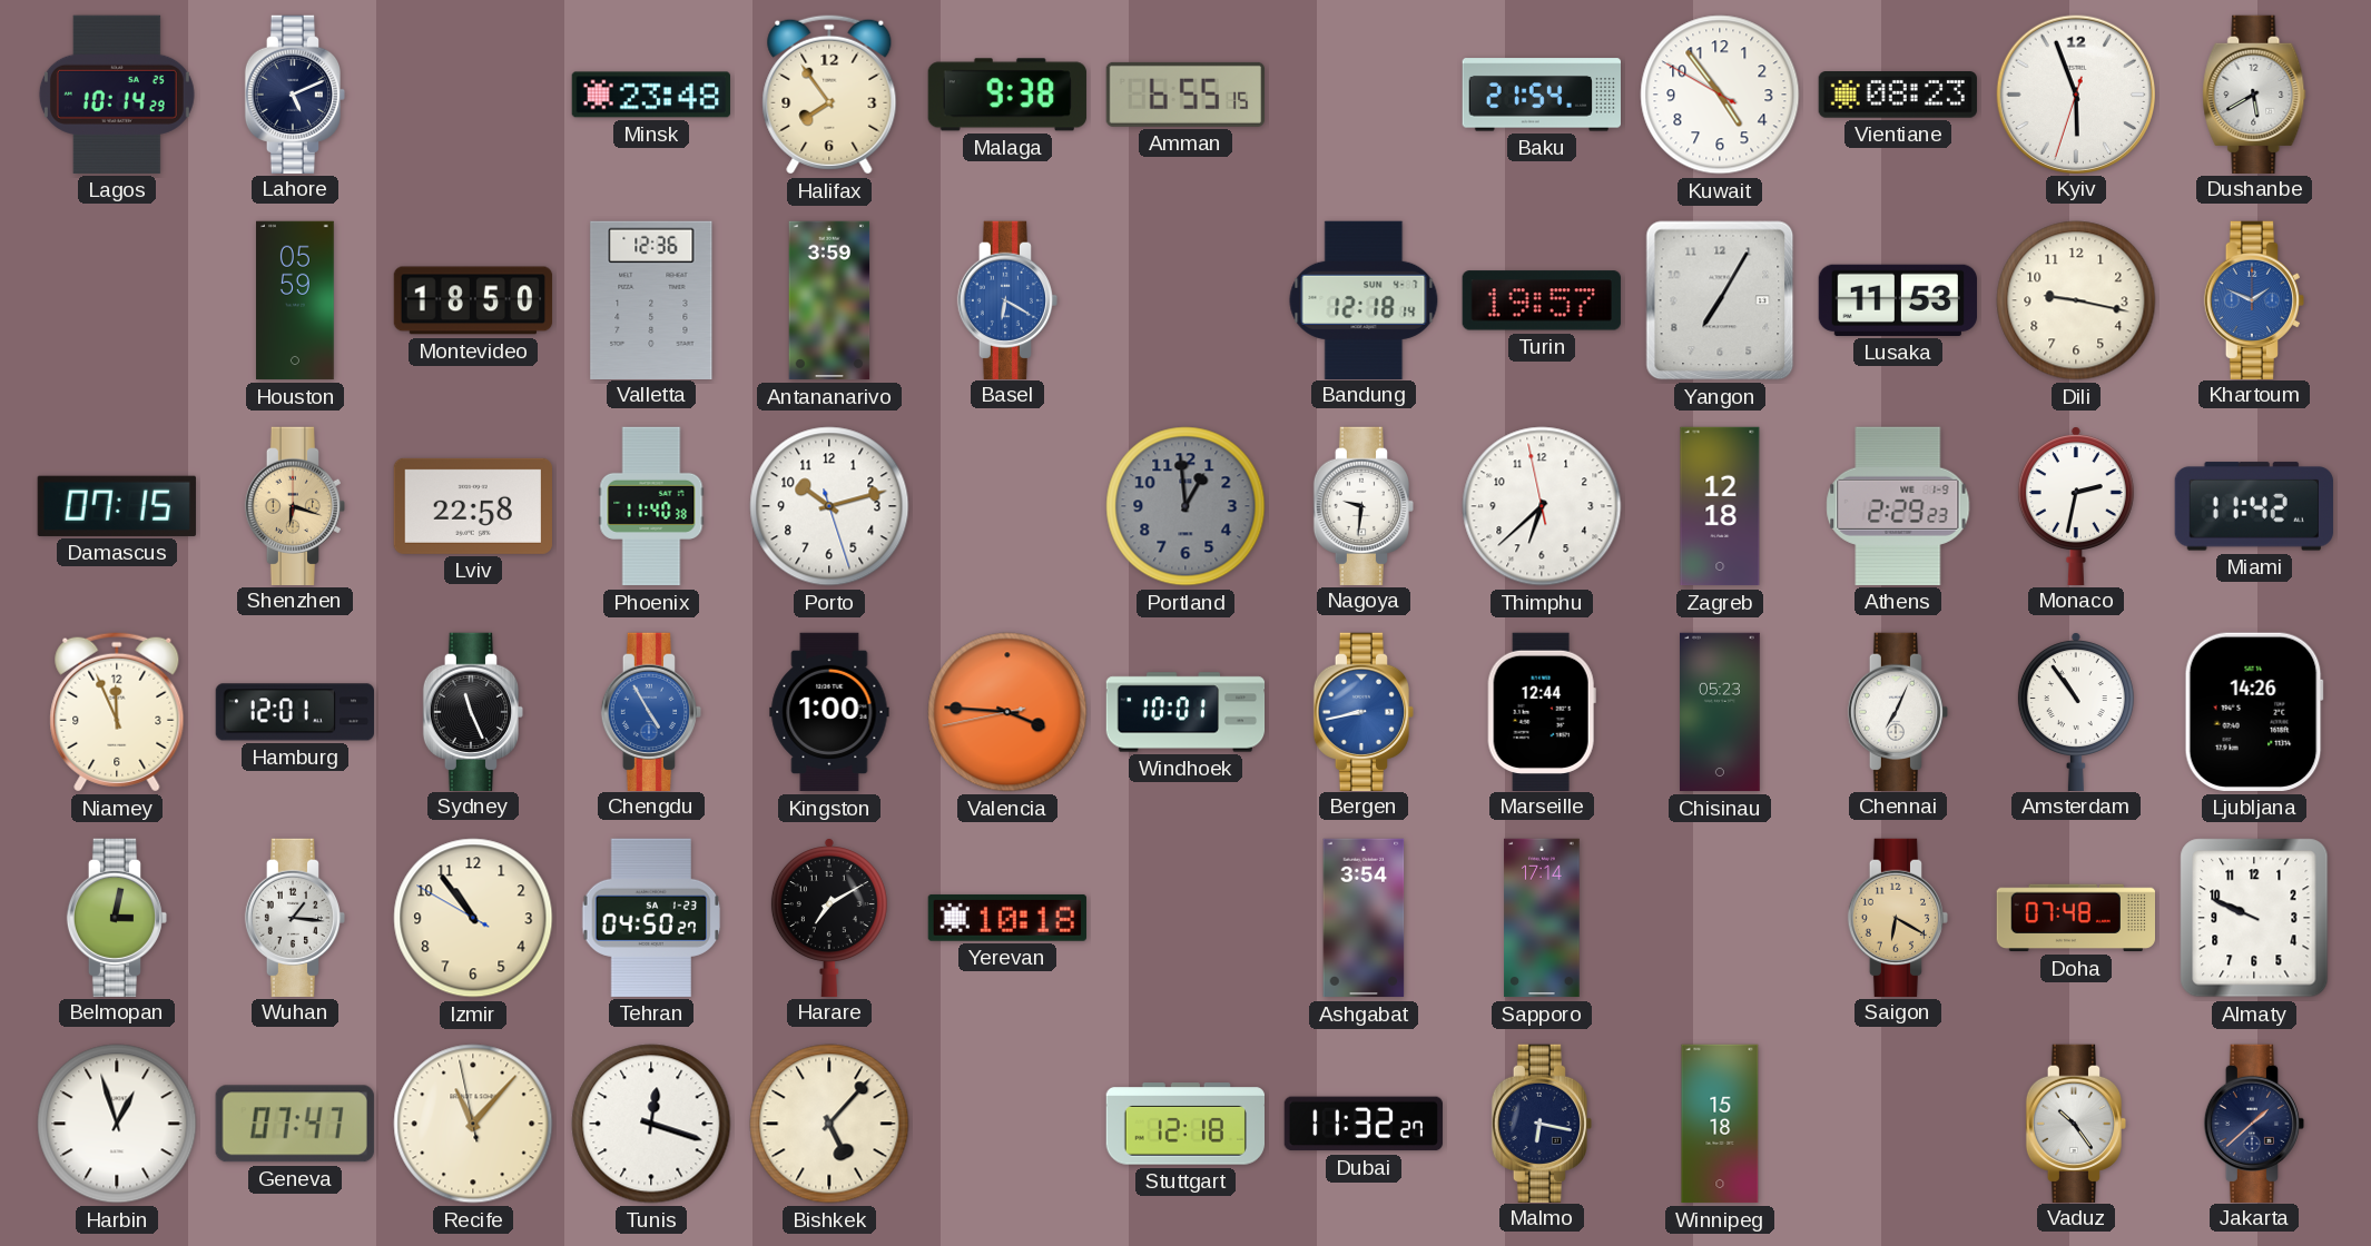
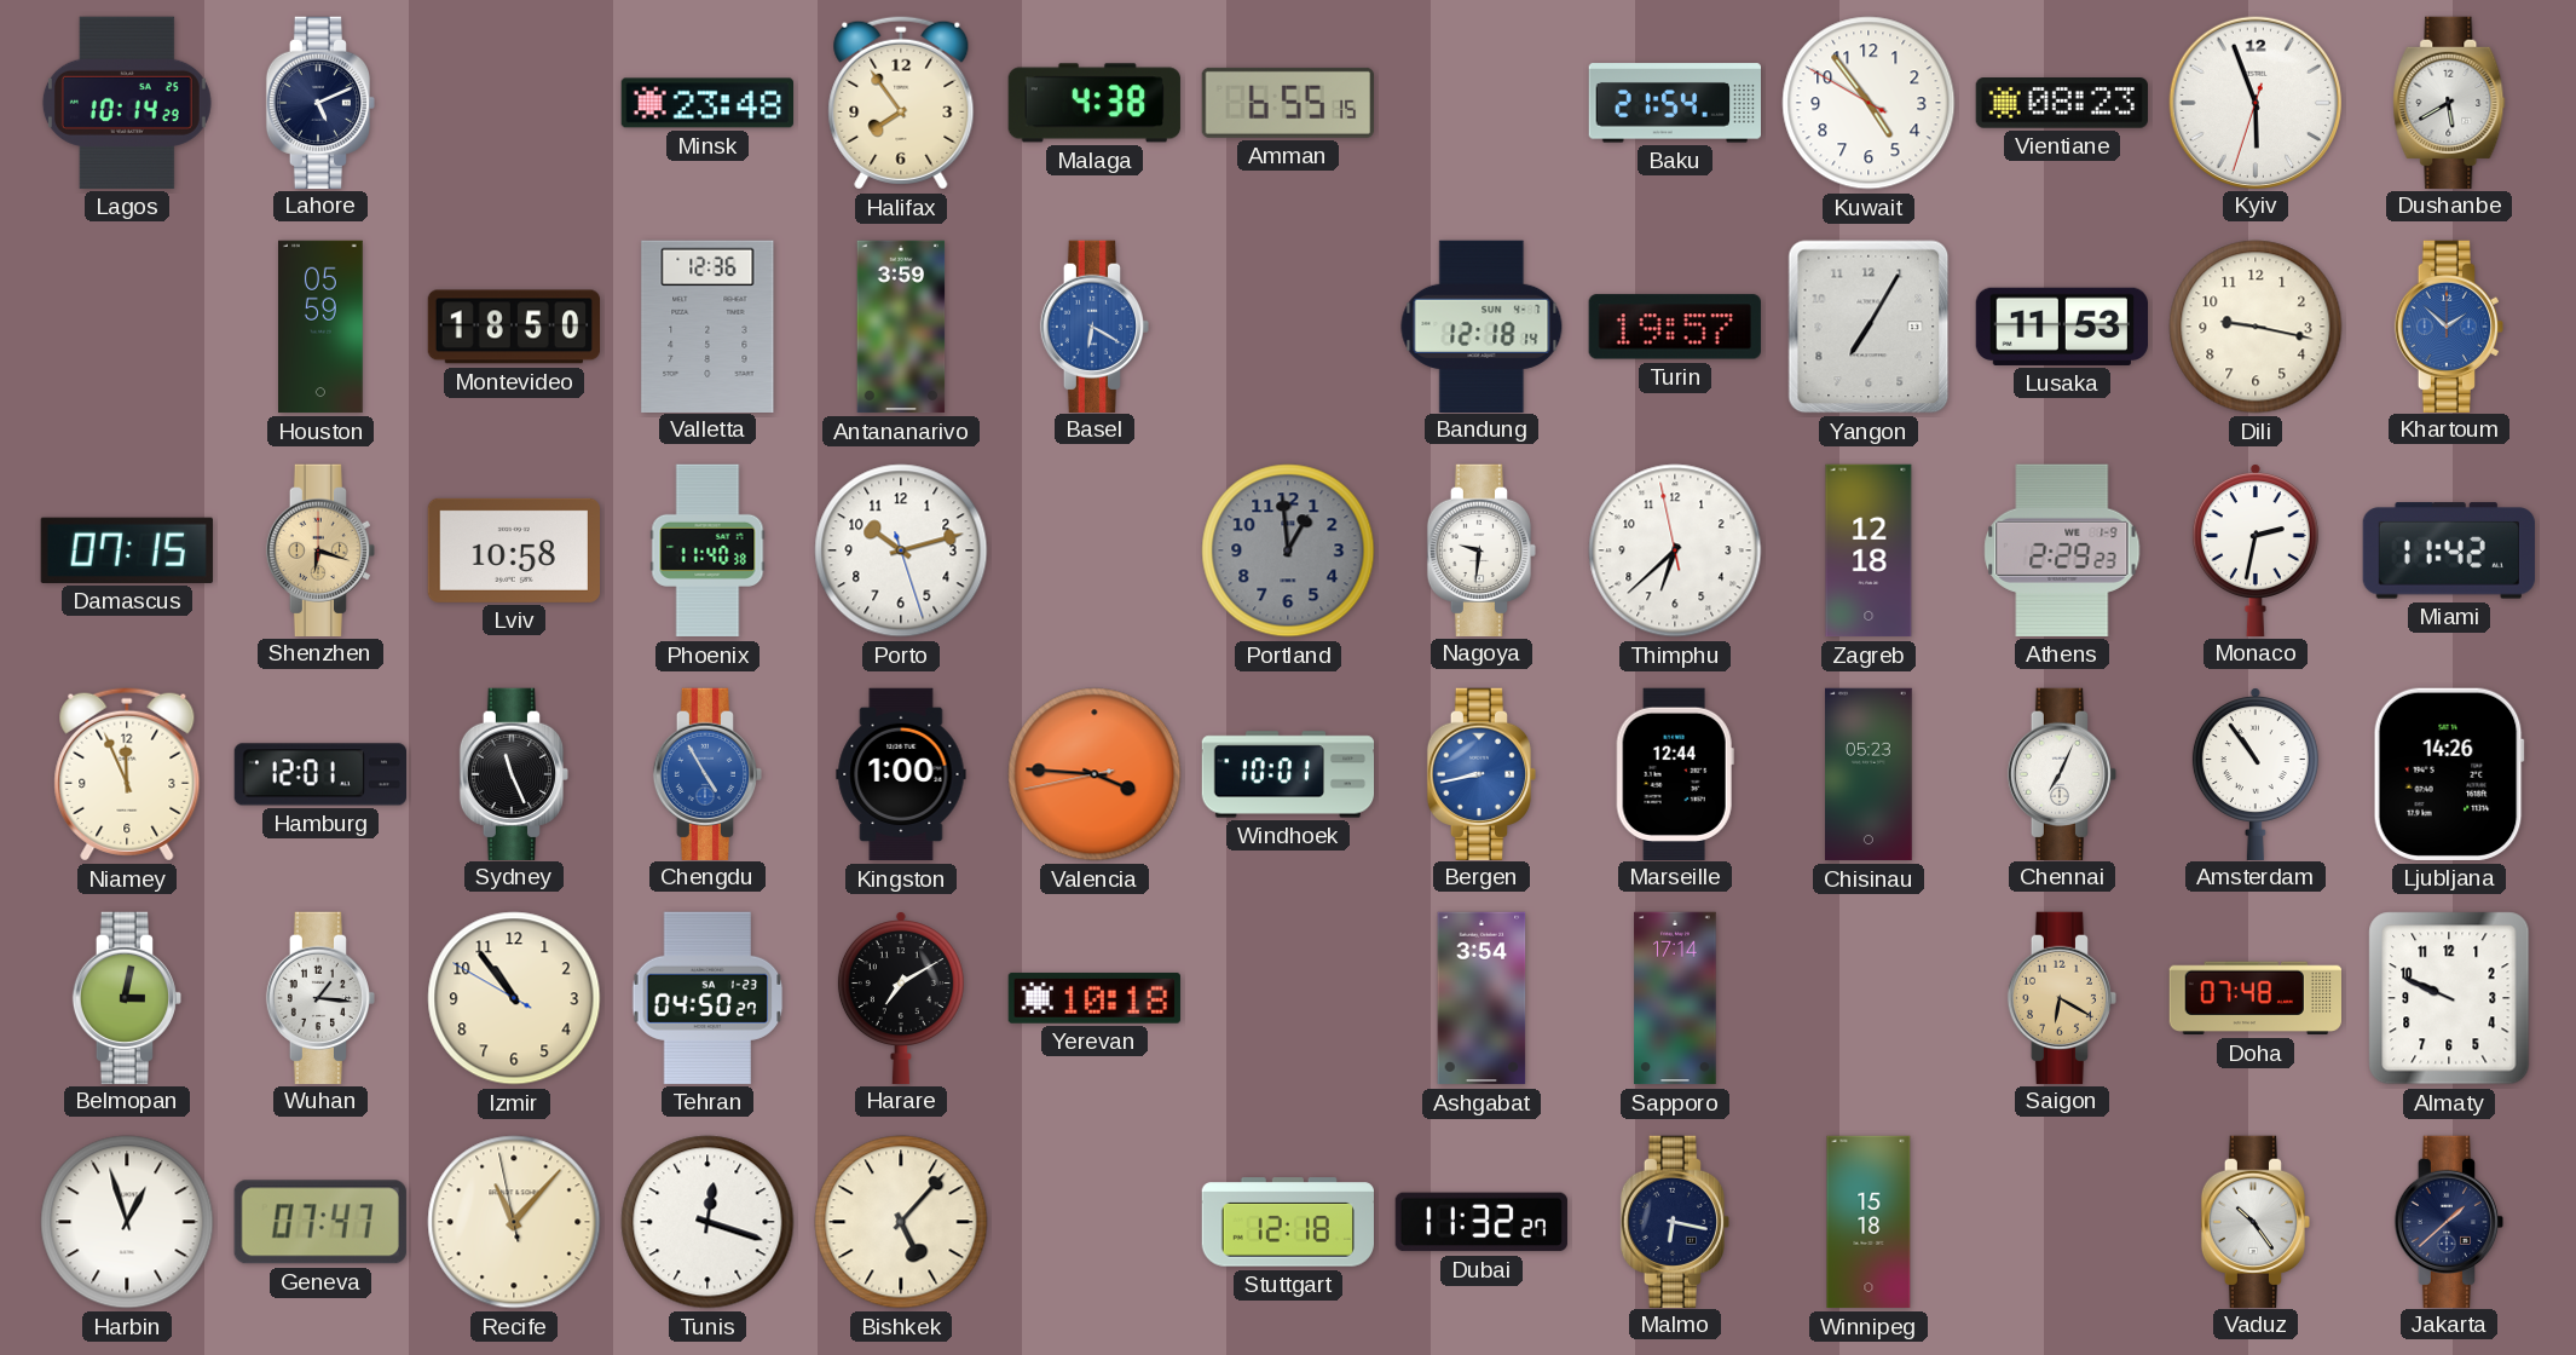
Malaga: 9:38 -> 4:38
Khartoum: 1:49 -> 1:52
Lviv: 22:58 -> 10:58
